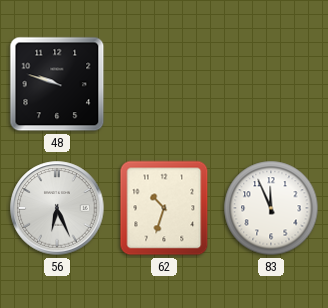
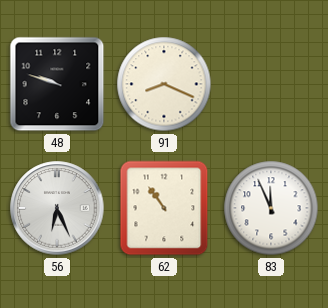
91: none -> 8:19
62: 10:33 -> 10:54
